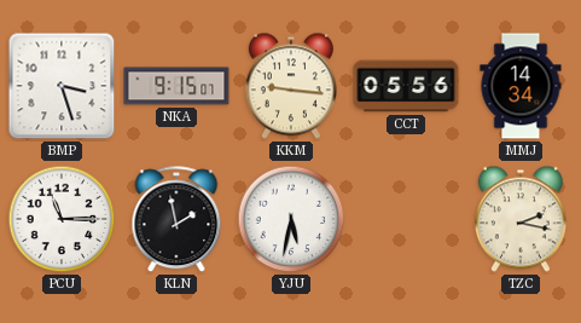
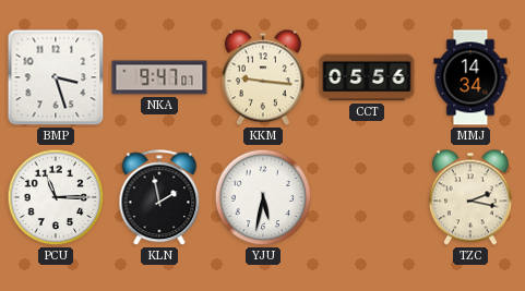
NKA: 9:15 -> 9:47
